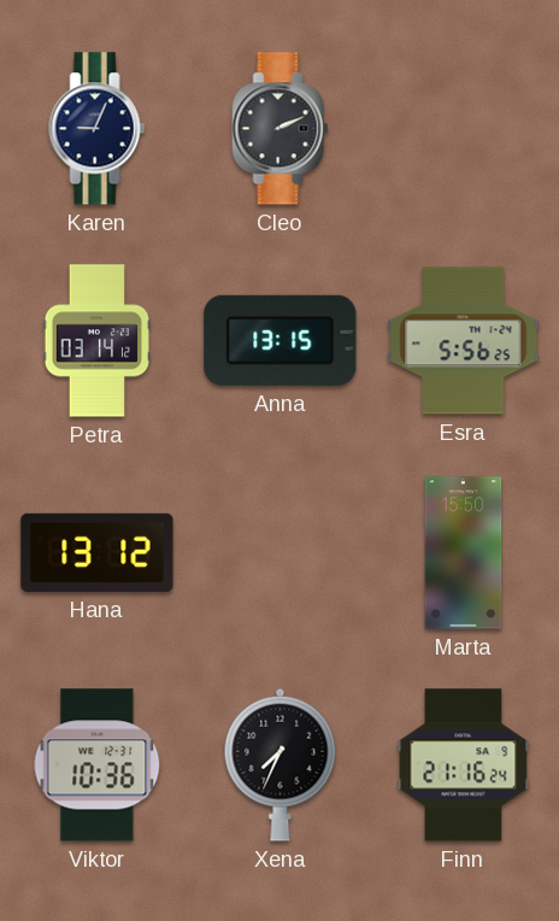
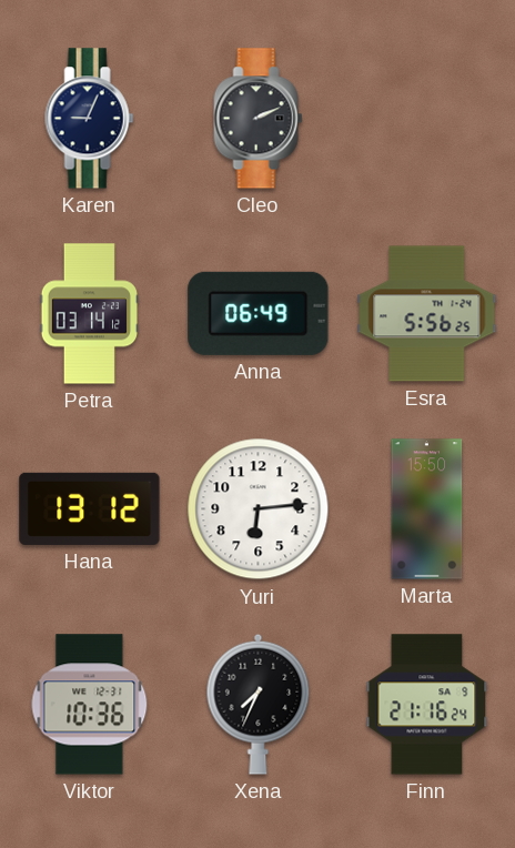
Anna: 13:15 -> 06:49
Yuri: none -> 6:14
